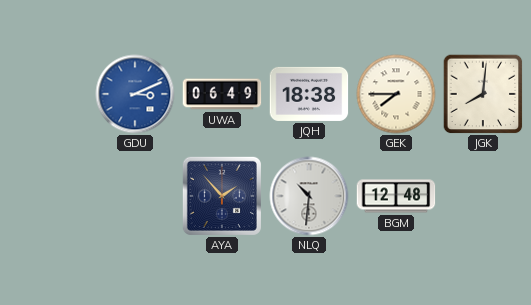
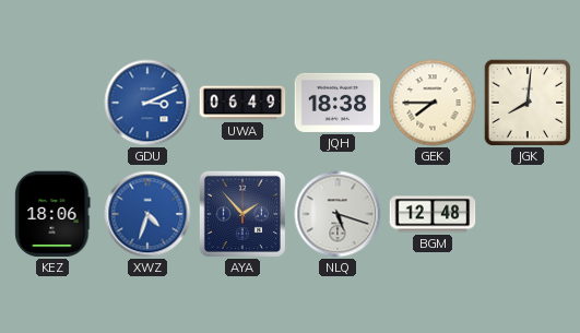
KEZ: none -> 18:06
XWZ: none -> 4:33
NLQ: 10:31 -> 5:18
